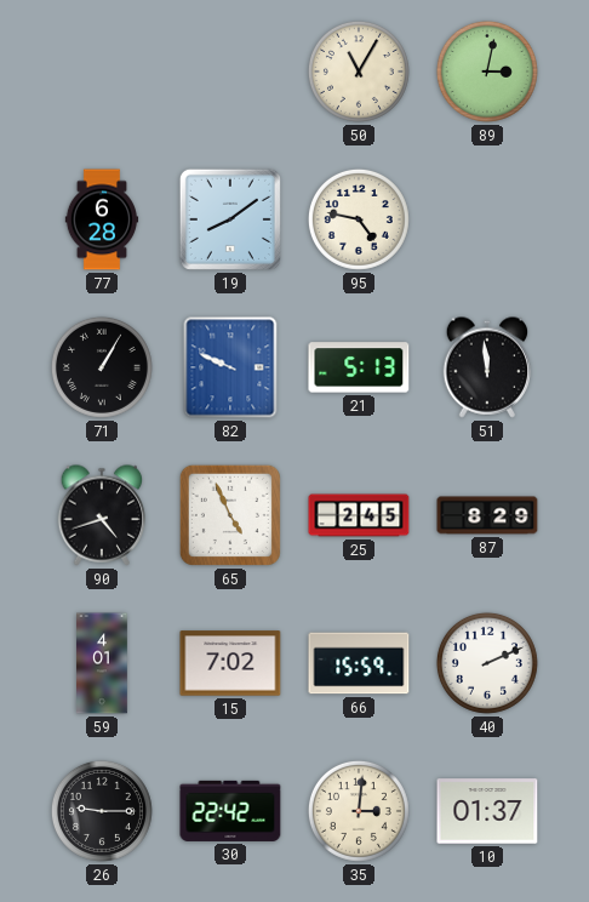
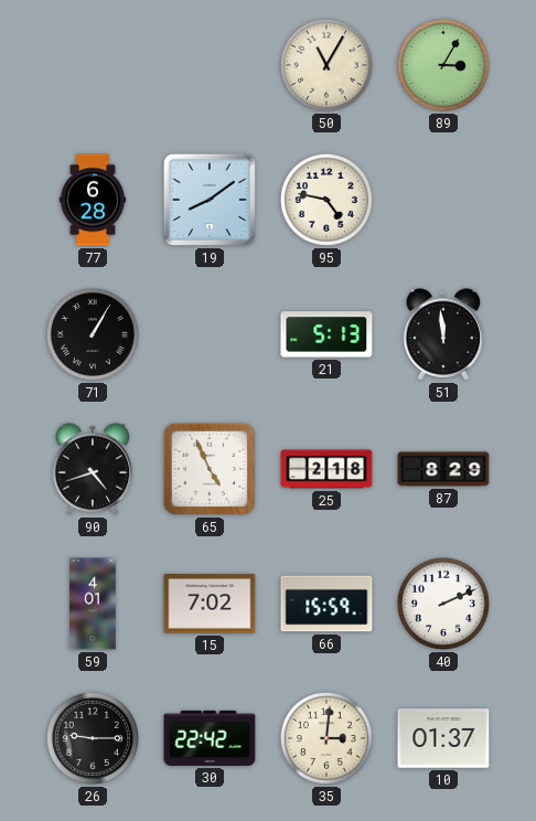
89: 3:02 -> 3:05
82: 9:49 -> none
25: 2:45 -> 2:18
